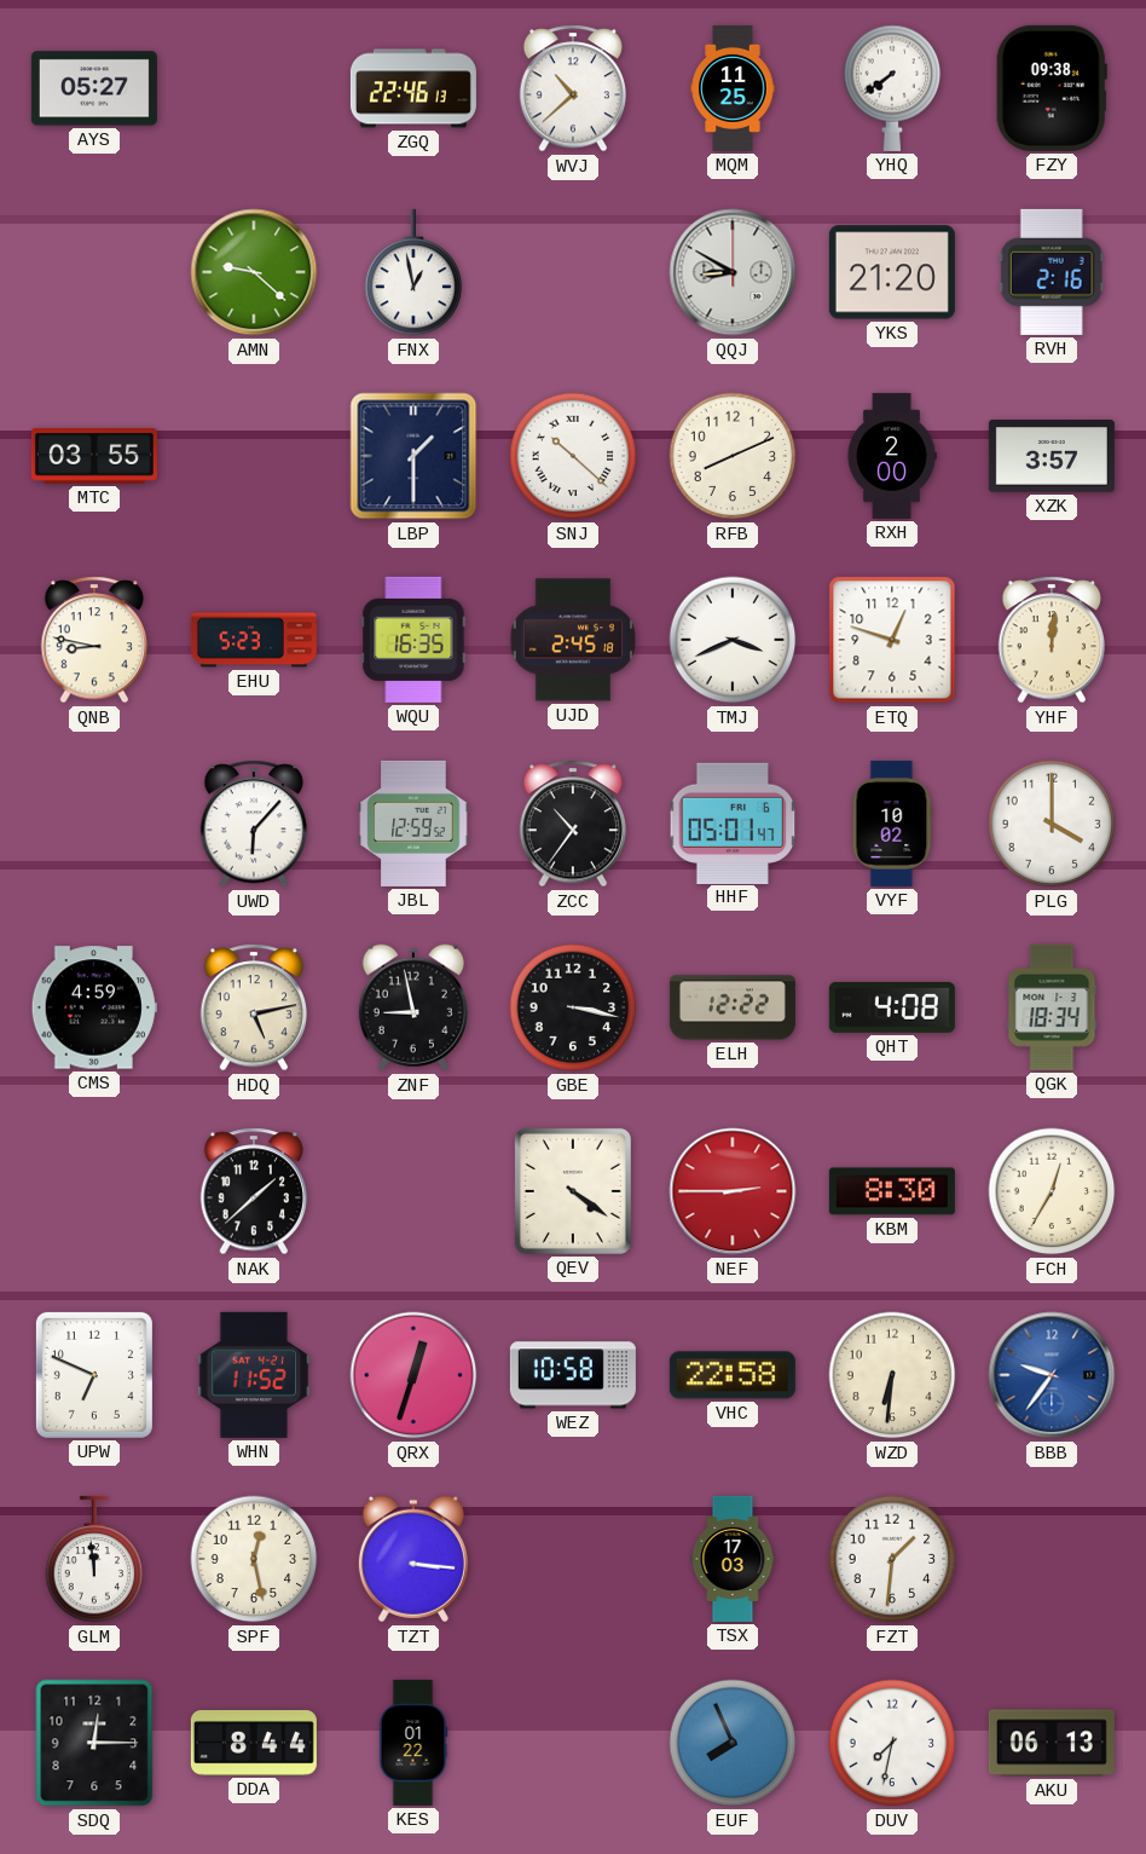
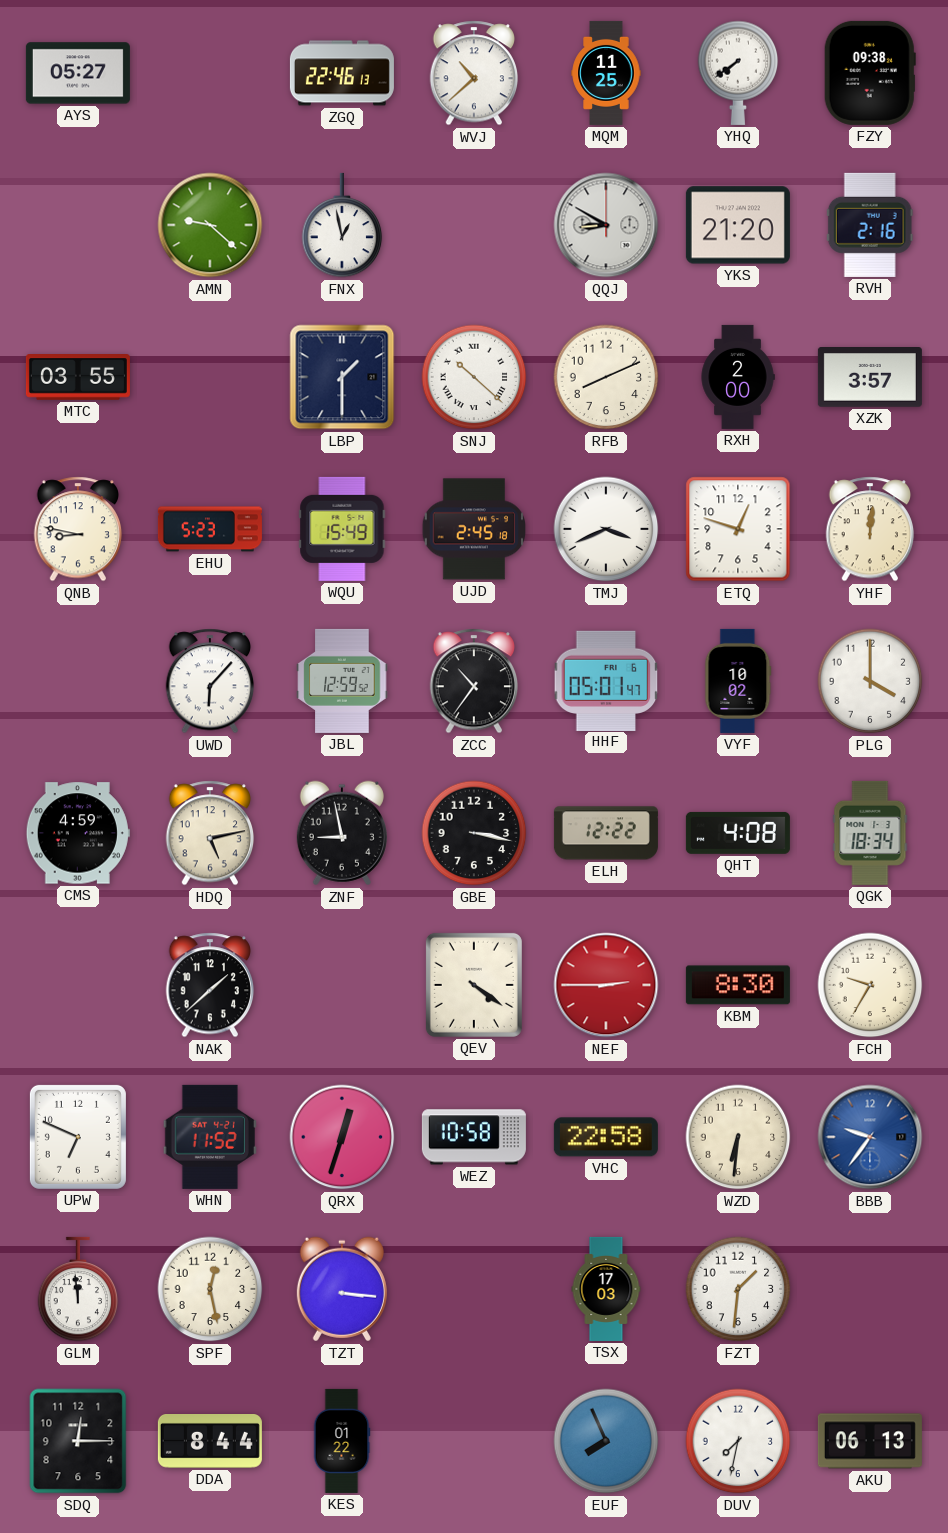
WQU: 16:35 -> 15:49
FCH: 12:35 -> 9:35
